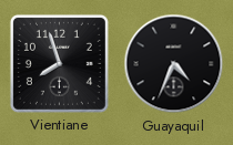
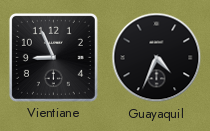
Vientiane: 7:57 -> 8:56
